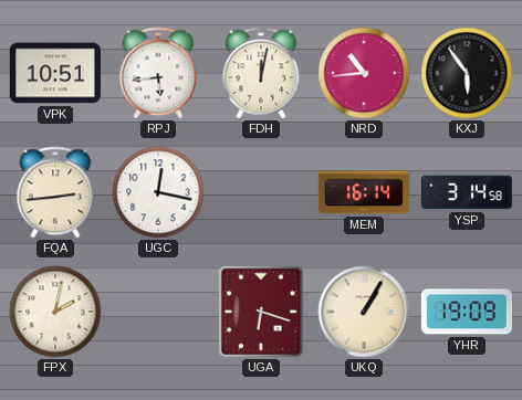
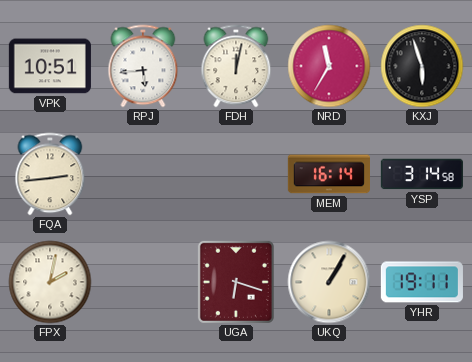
NRD: 10:44 -> 11:35
KXJ: 5:54 -> 5:57
UGC: 12:17 -> none
YHR: 19:09 -> 19:11
